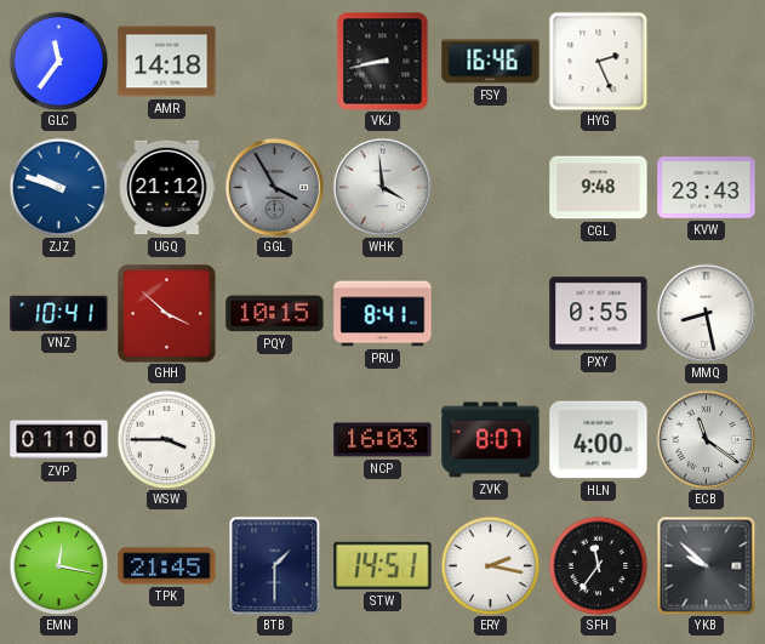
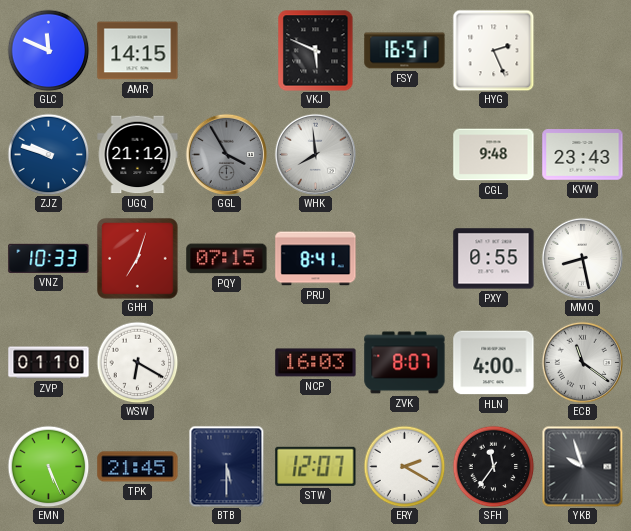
GLC: 11:36 -> 11:49
AMR: 14:18 -> 14:15
VKJ: 8:43 -> 5:49
FSY: 16:46 -> 16:51
WHK: 3:59 -> 7:59
VNZ: 10:41 -> 10:33
GHH: 3:52 -> 7:03
PQY: 10:15 -> 07:15
WSW: 3:45 -> 6:20
EMN: 12:17 -> 5:26
BTB: 1:30 -> 5:30
STW: 14:51 -> 12:07
ERY: 2:17 -> 2:20
YKB: 9:52 -> 9:57
